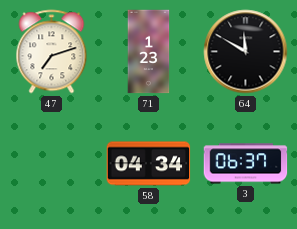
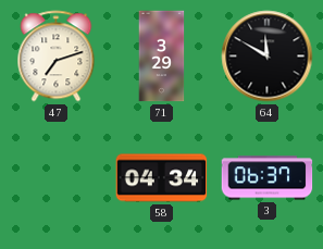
71: 1:23 -> 3:29
